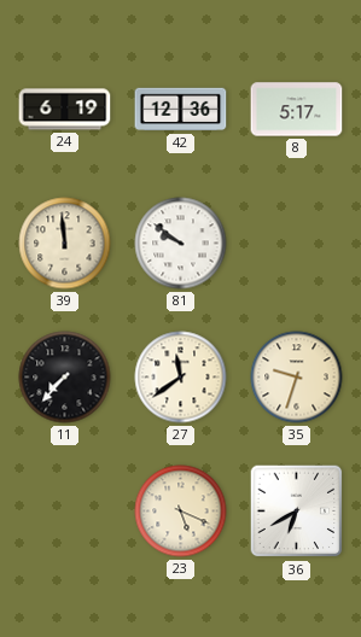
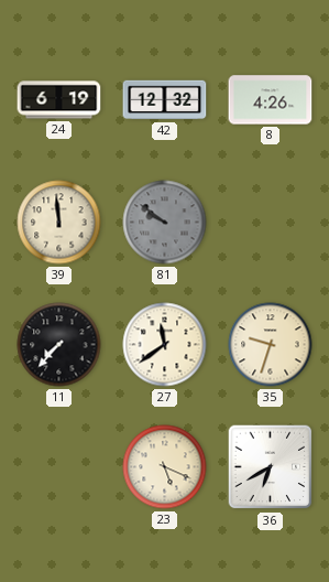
42: 12:36 -> 12:32
8: 5:17 -> 4:26
81 dial: white -> grey
